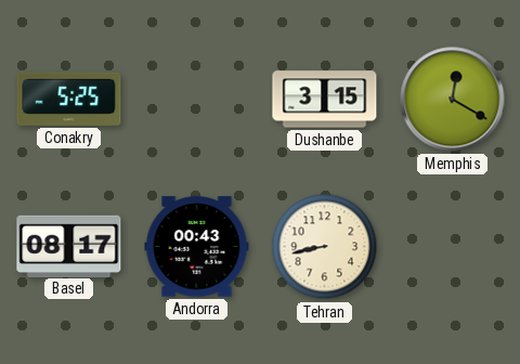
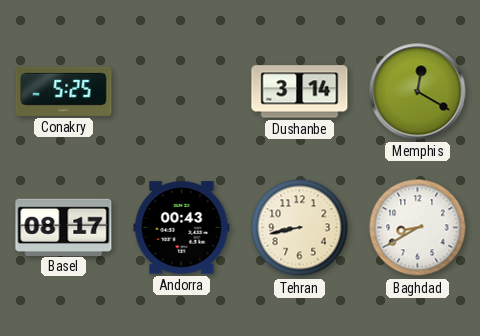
Dushanbe: 3:15 -> 3:14
Baghdad: none -> 8:40
